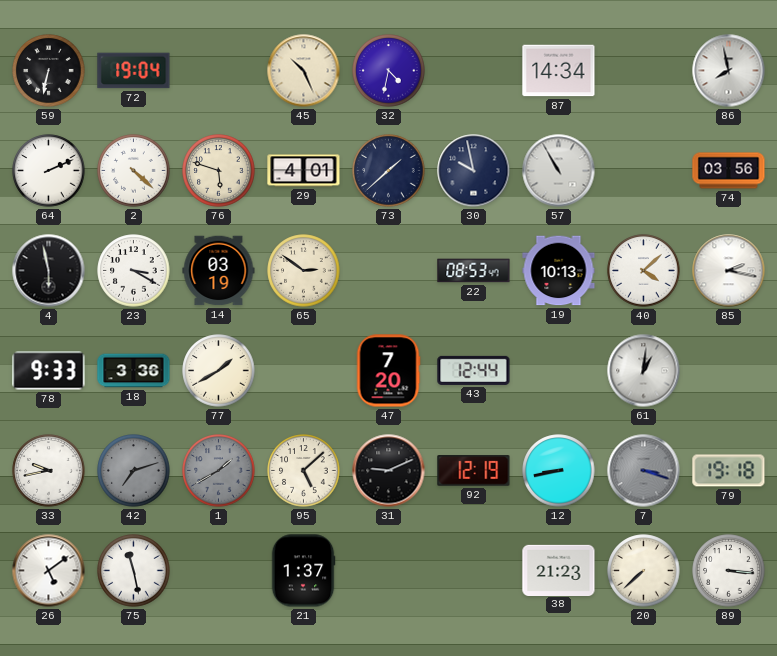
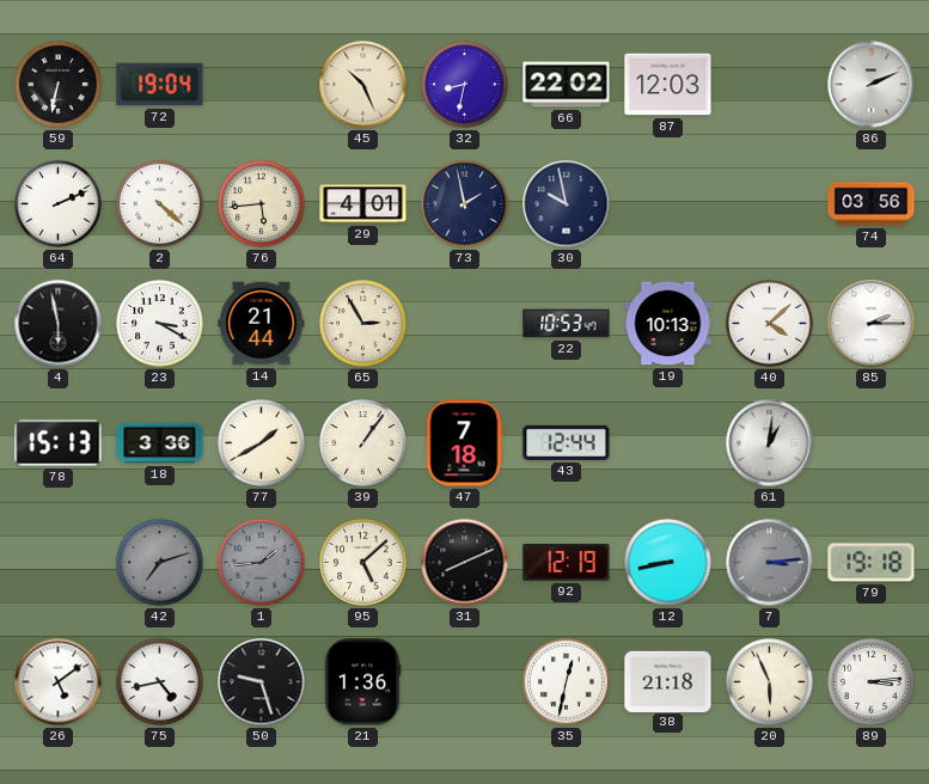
32: 4:32 -> 8:32
66: none -> 22:02
87: 14:34 -> 12:03
86: 7:58 -> 2:11
76: 5:48 -> 5:44
73: 1:38 -> 1:58
57: 10:55 -> none
14: 03:19 -> 21:44
65: 2:51 -> 2:55
22: 08:53 -> 10:53
85: 2:17 -> 2:15
78: 9:33 -> 15:13
39: none -> 1:06
47: 7:20 -> 7:18
33: 9:43 -> none
1: 1:40 -> 1:44
31: 9:11 -> 8:11
7: 3:18 -> 3:14
75: 11:28 -> 4:43
50: none -> 9:27
21: 1:37 -> 1:36
35: none -> 12:32
38: 21:23 -> 21:18
20: 7:38 -> 5:56
89: 3:16 -> 3:14
